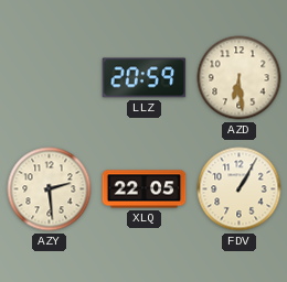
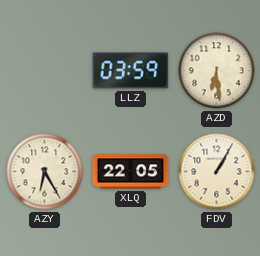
LLZ: 20:59 -> 03:59
AZY: 2:29 -> 6:25
